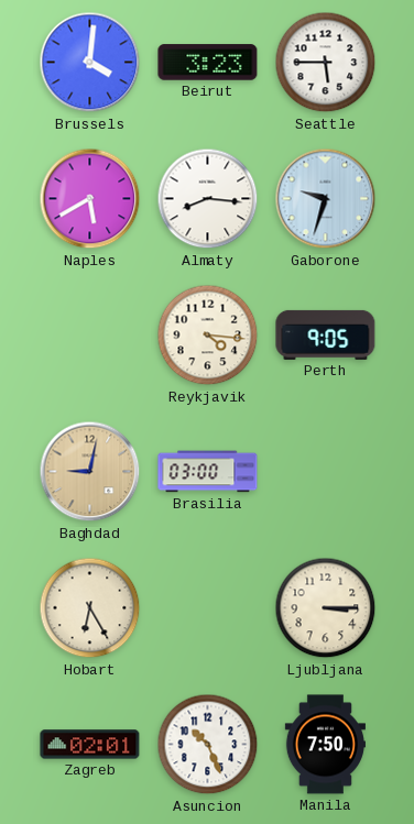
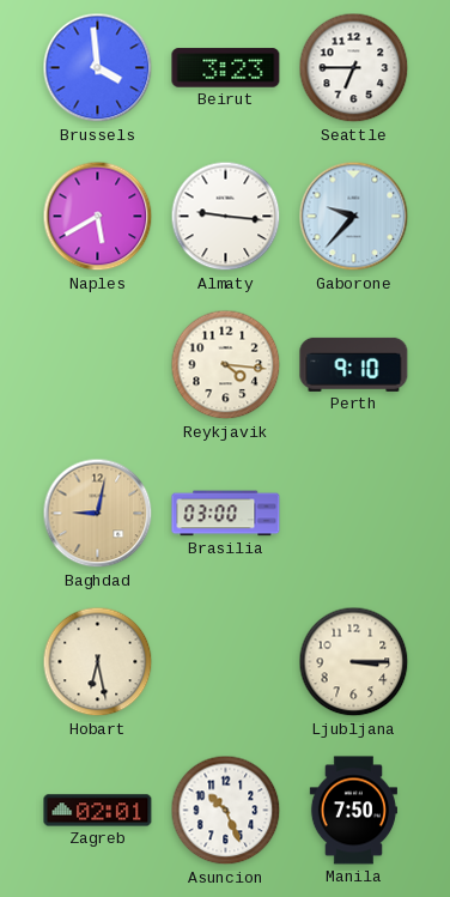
Brussels: 4:01 -> 3:59
Seattle: 5:45 -> 6:45
Almaty: 8:16 -> 9:16
Gaborone: 9:33 -> 9:37
Perth: 9:05 -> 9:10
Hobart: 6:25 -> 6:28
